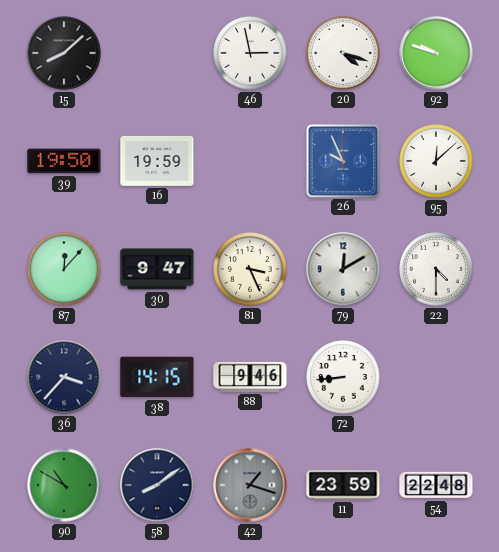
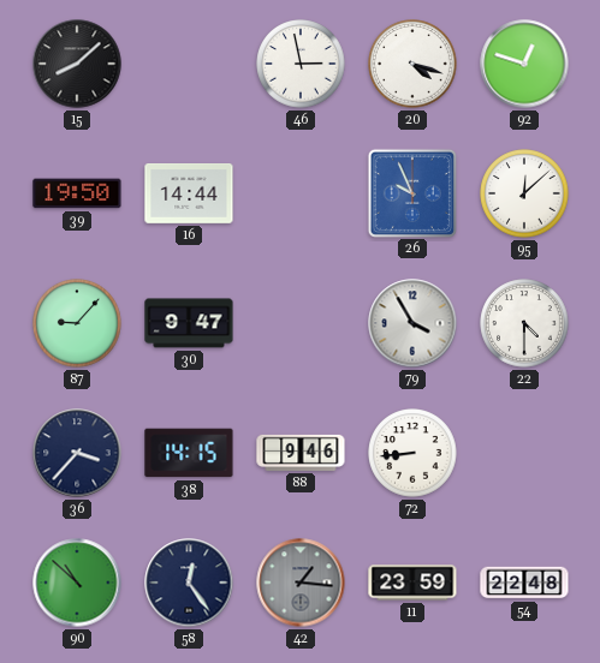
92: 9:48 -> 12:48
16: 19:59 -> 14:44
87: 12:07 -> 9:07
81: 3:26 -> none
79: 12:10 -> 3:55
90: 10:50 -> 10:52
58: 8:09 -> 12:24
42: 1:18 -> 1:16
